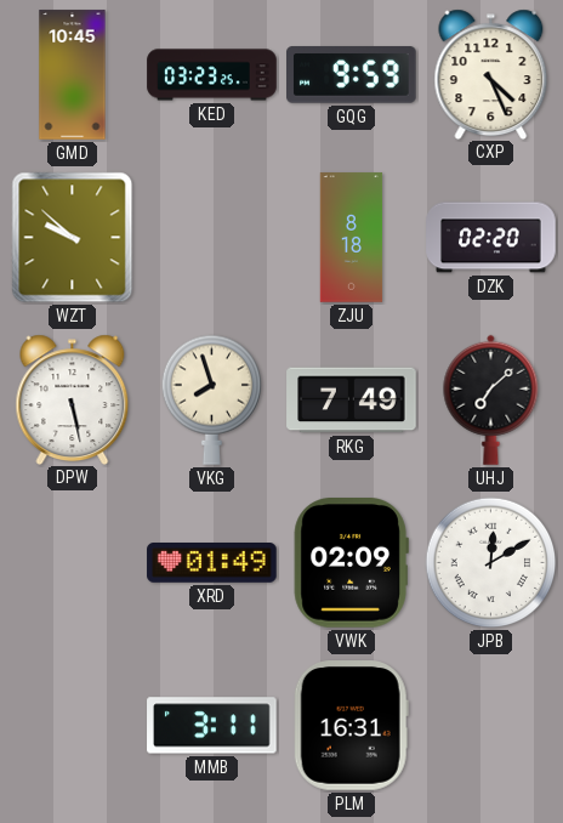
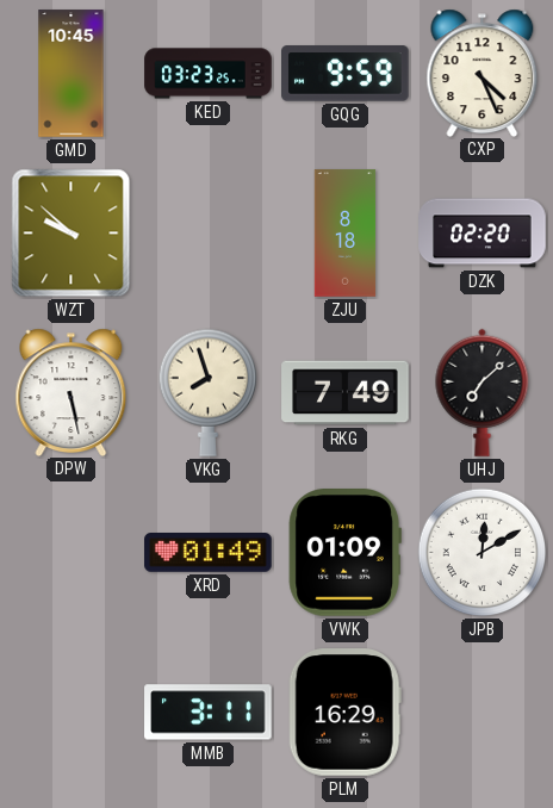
VWK: 02:09 -> 01:09
PLM: 16:31 -> 16:29
